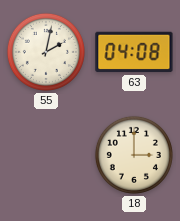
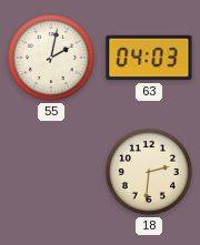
63: 04:08 -> 04:03
18: 3:00 -> 2:31
